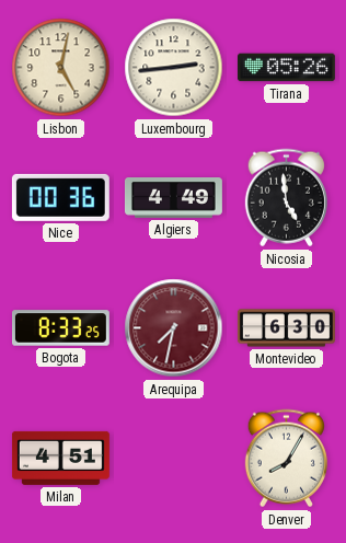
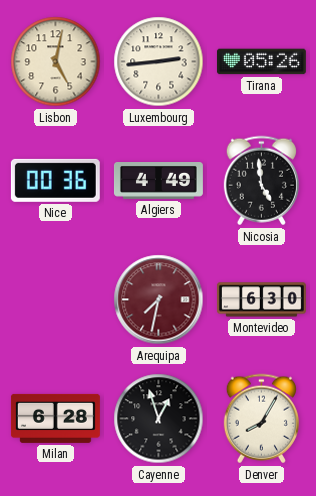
Bogota: 8:33 -> none
Milan: 4:51 -> 6:28
Cayenne: none -> 12:57
